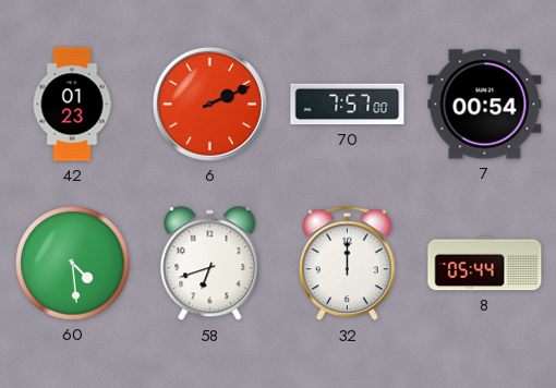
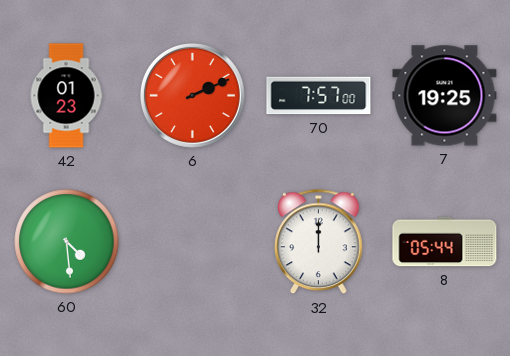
7: 00:54 -> 19:25
58: 6:42 -> none
